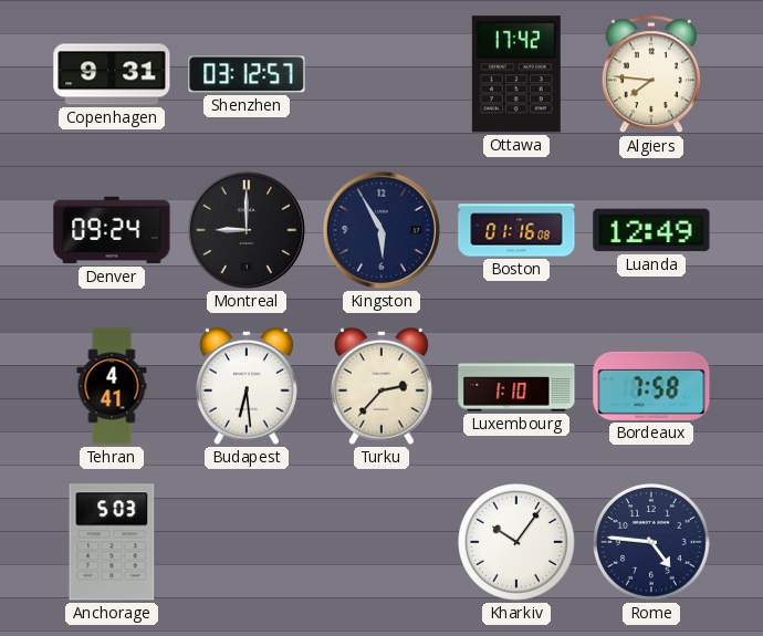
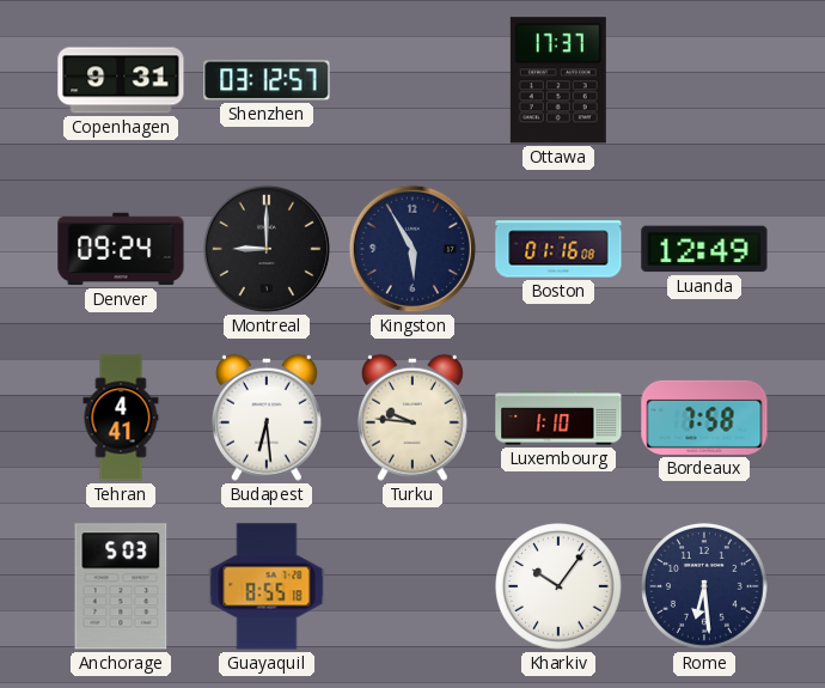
Ottawa: 17:42 -> 17:37
Algiers: 7:46 -> none
Turku: 2:37 -> 9:46
Guayaquil: none -> 8:55
Rome: 4:46 -> 6:29
